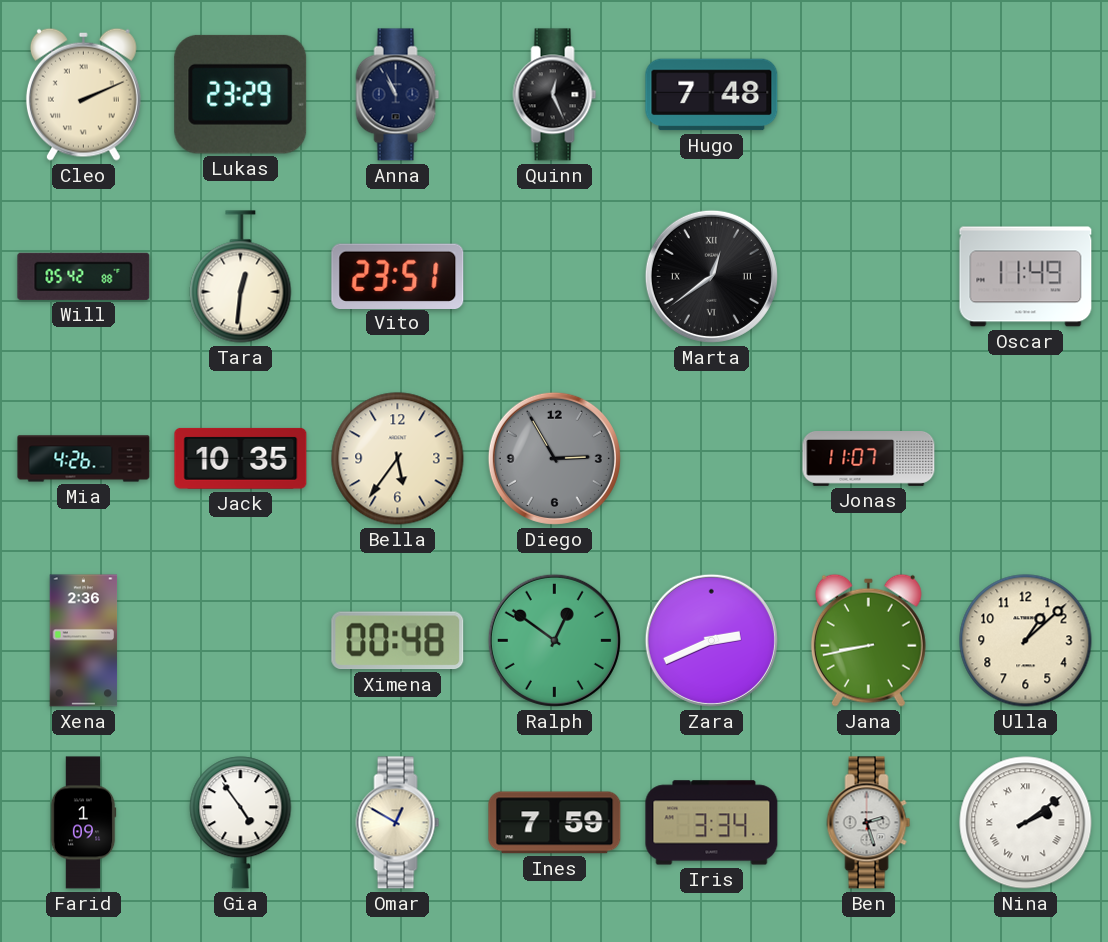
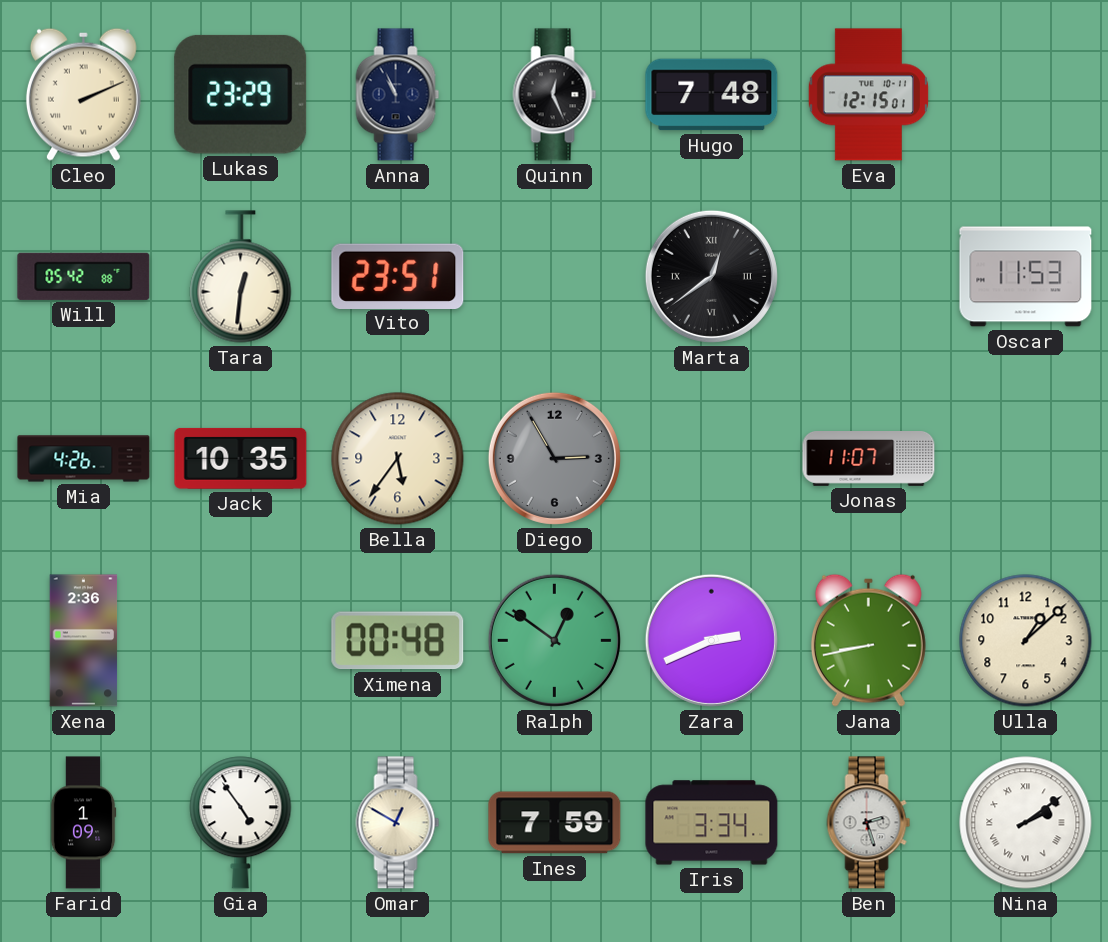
Eva: none -> 12:15
Oscar: 11:49 -> 11:53
